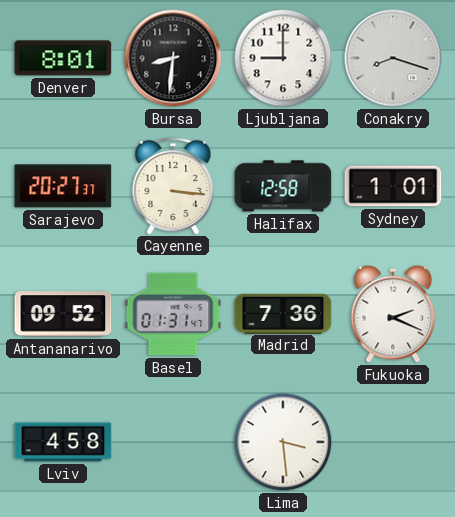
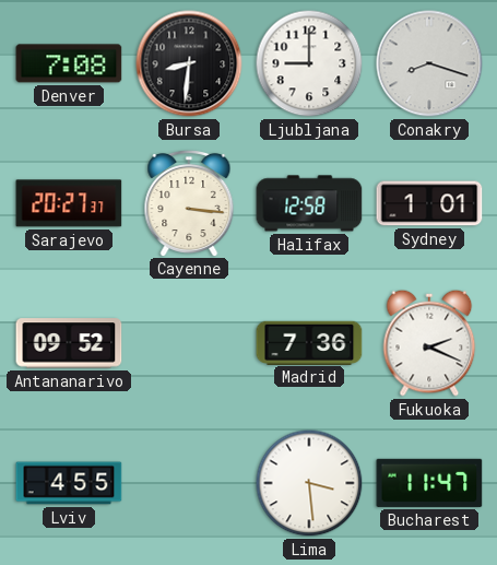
Denver: 8:01 -> 7:08
Basel: 01:31 -> none
Lviv: 4:58 -> 4:55
Bucharest: none -> 11:47
